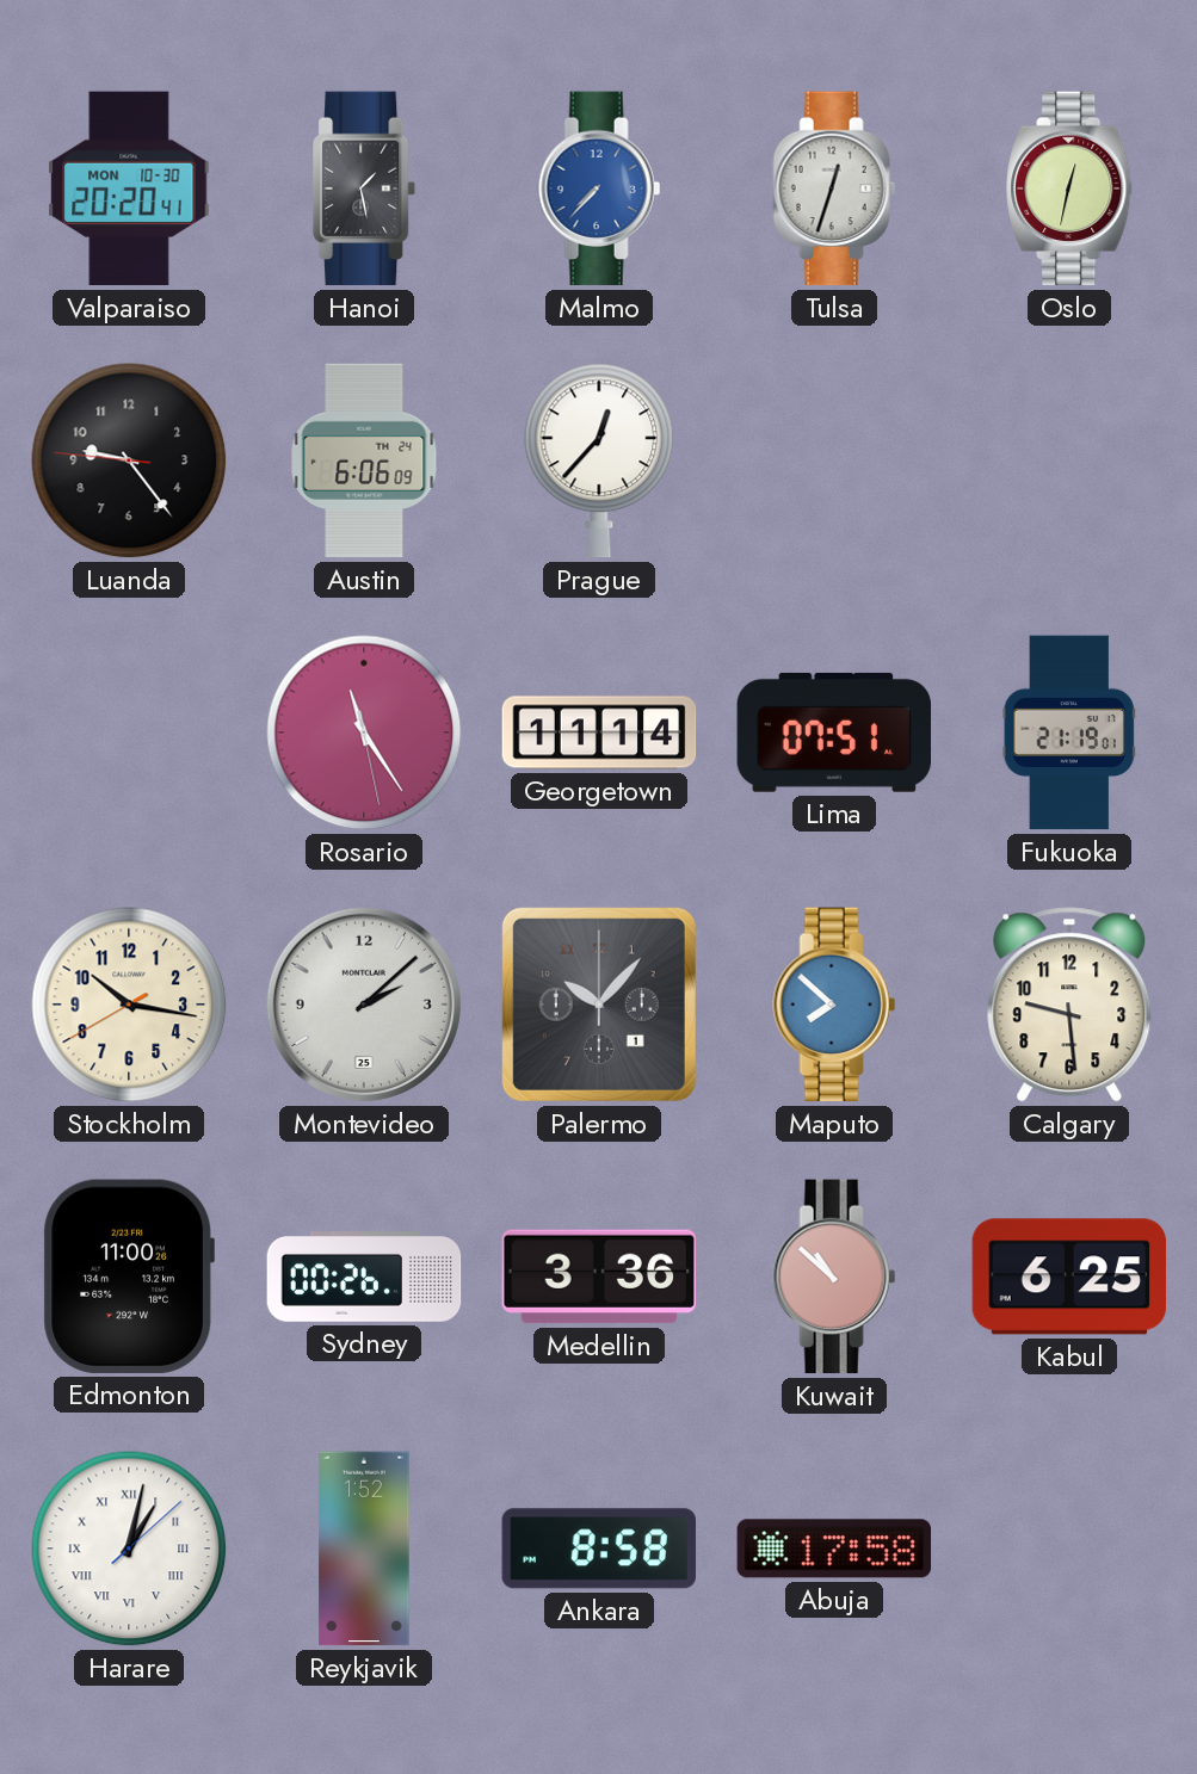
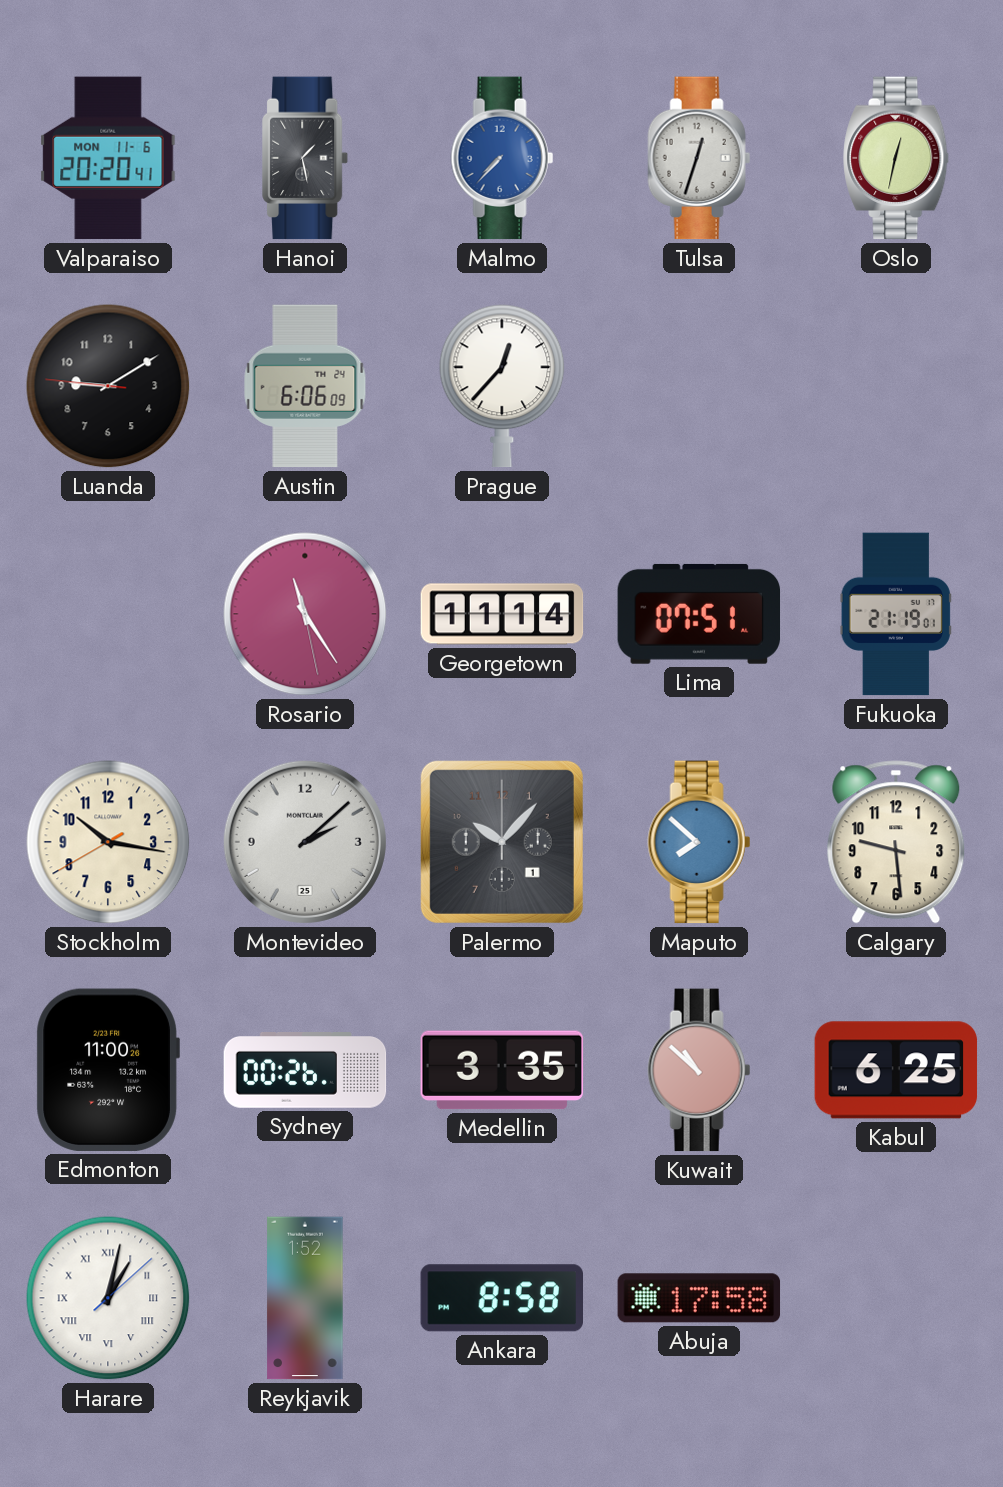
Valparaiso date: MON 10-30 -> MON 11-6
Luanda: 9:23 -> 9:09
Medellin: 3:36 -> 3:35
